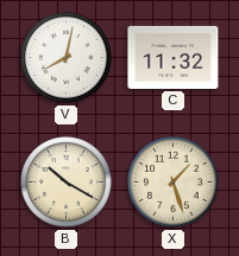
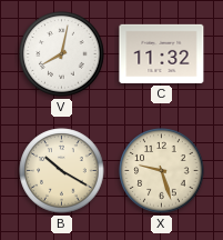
X: 1:27 -> 9:27
